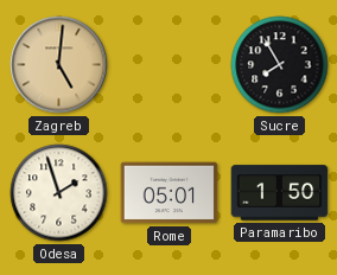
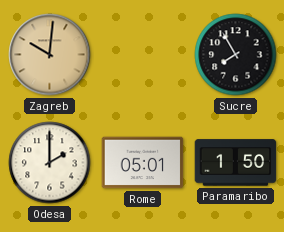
Zagreb: 5:01 -> 10:01
Odesa: 1:57 -> 2:00
